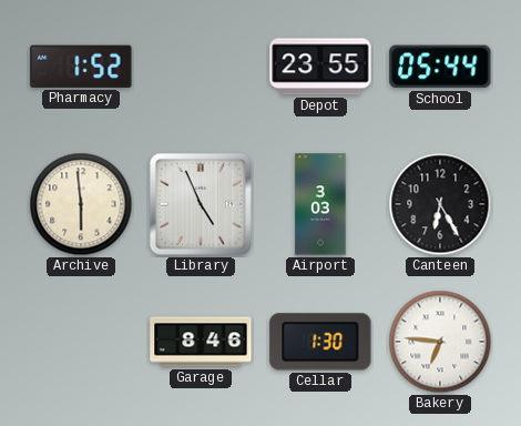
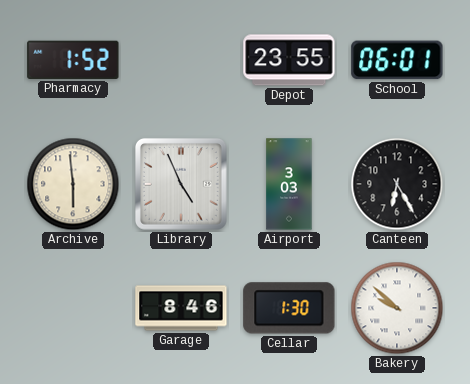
School: 05:44 -> 06:01
Bakery: 6:46 -> 9:52
